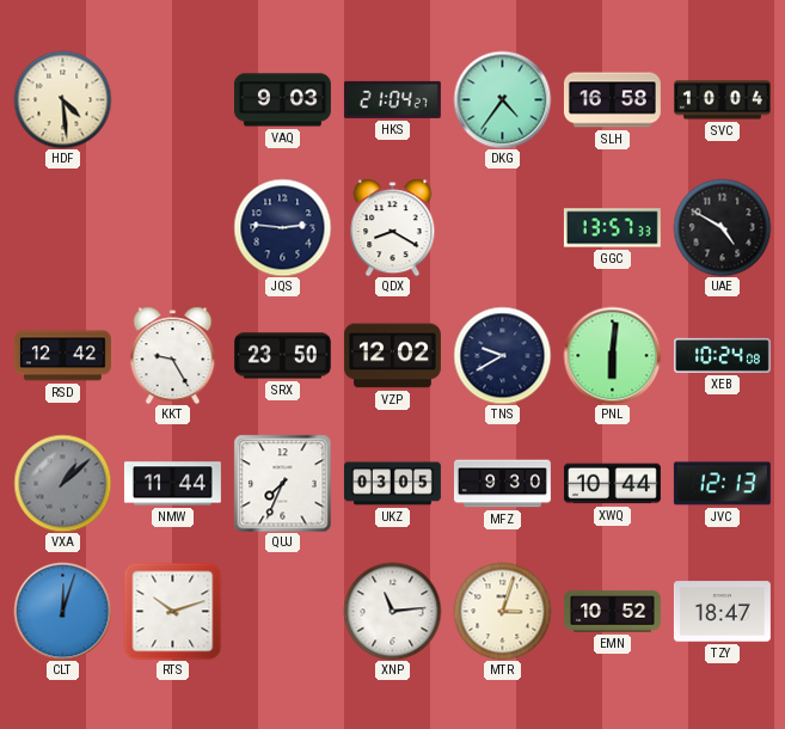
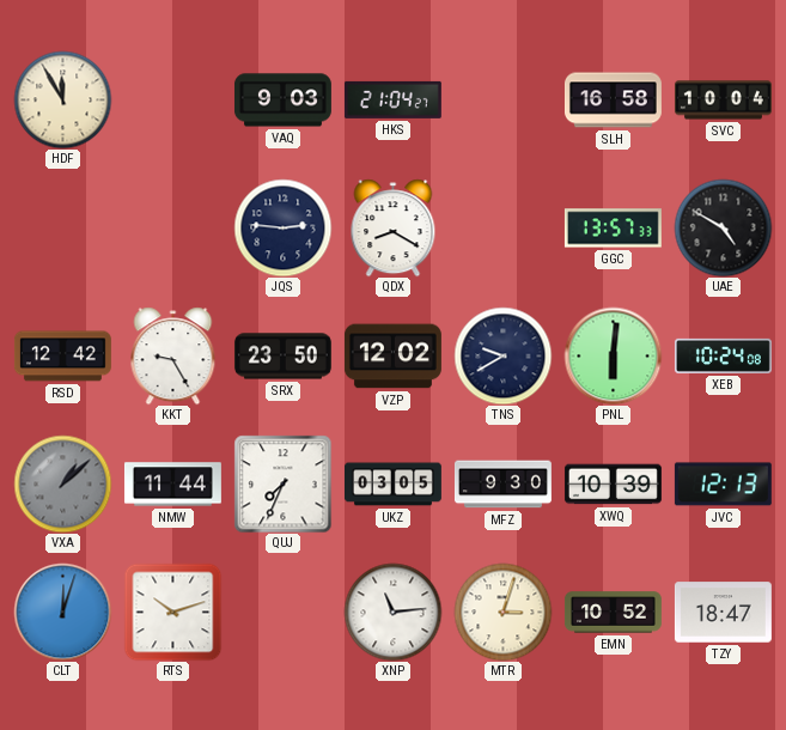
HDF: 4:29 -> 11:55
DKG: 4:36 -> none
XWQ: 10:44 -> 10:39
